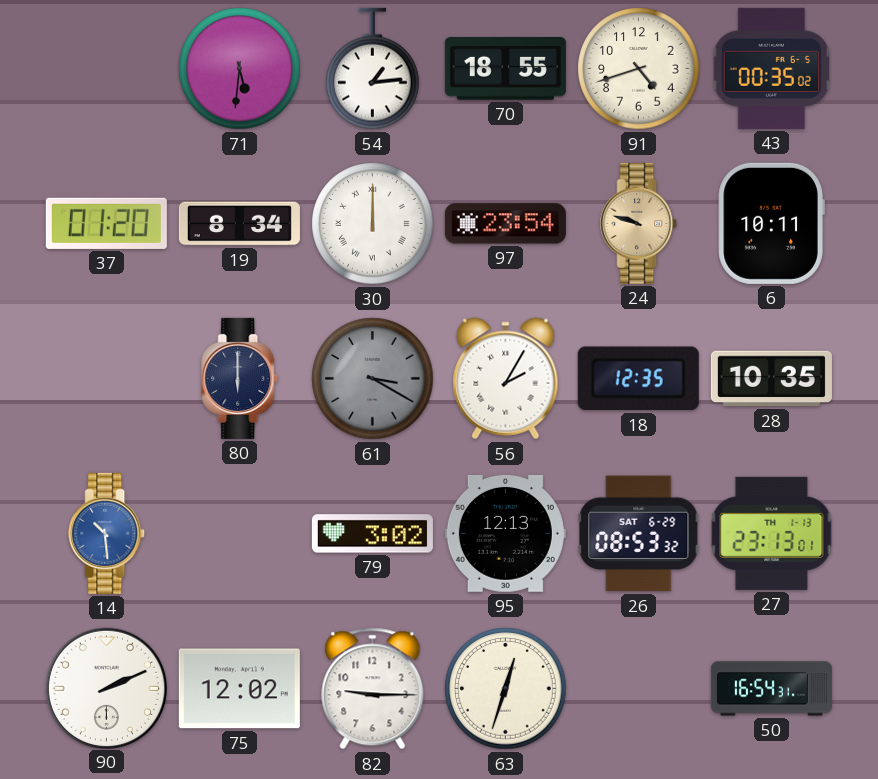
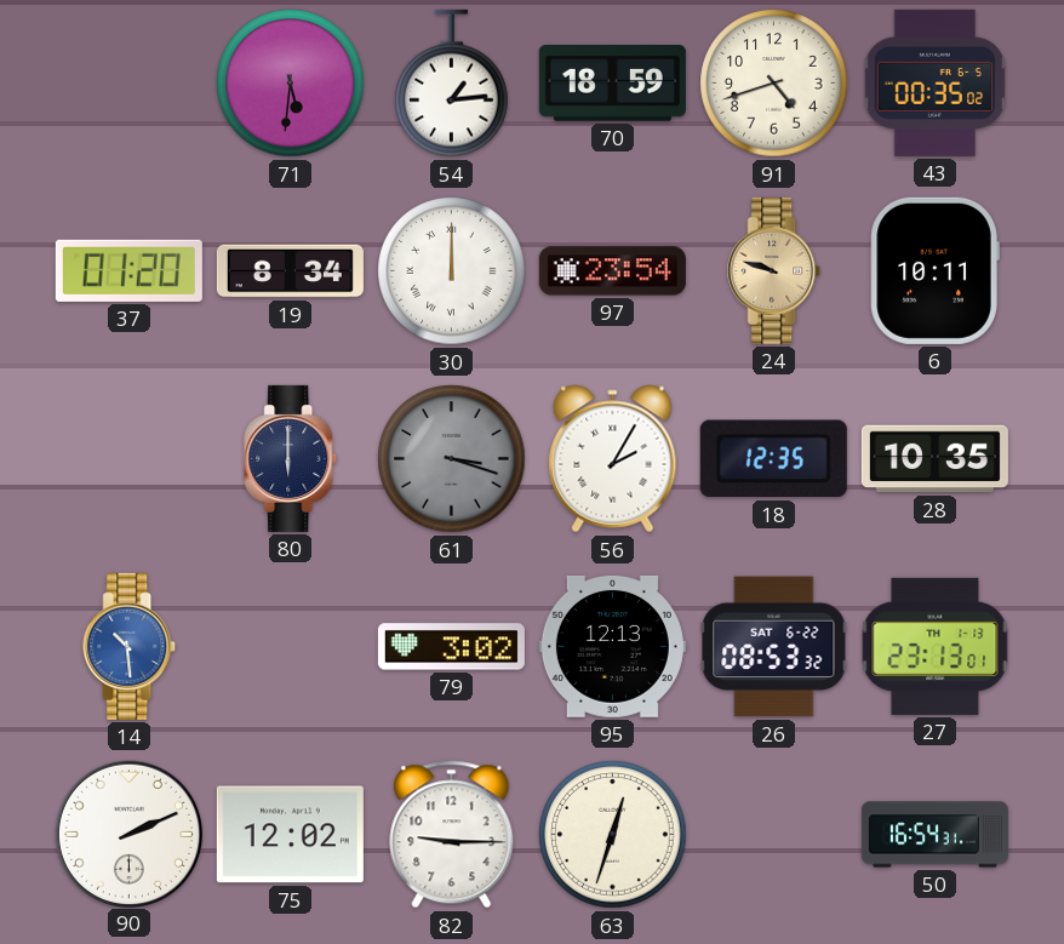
70: 18:55 -> 18:59
61: 3:20 -> 3:18
26 date: SAT 6-29 -> SAT 6-22
